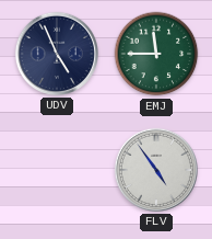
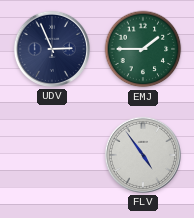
UDV: 4:56 -> 2:56
EMJ: 11:45 -> 1:45
